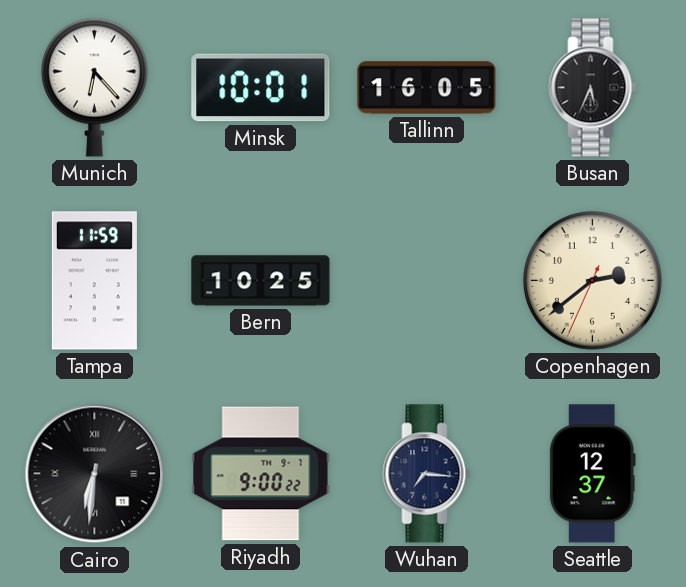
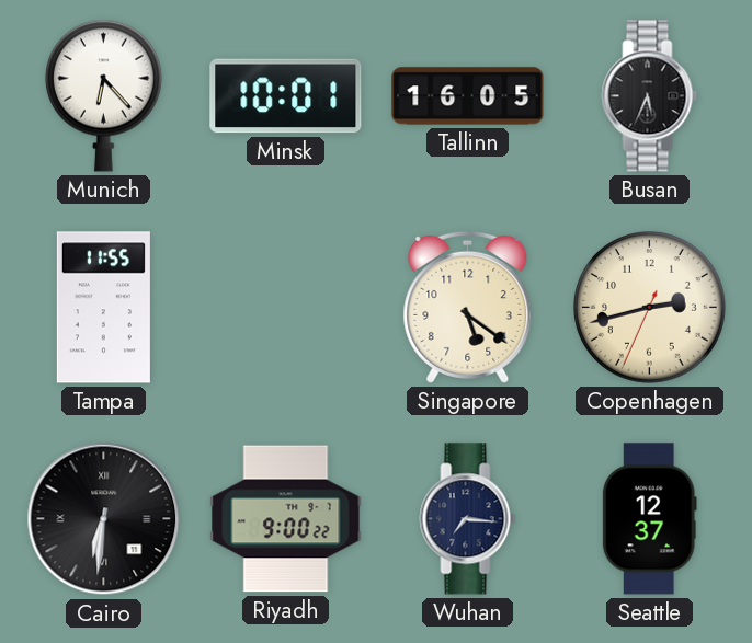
Tampa: 11:59 -> 11:55
Bern: 10:25 -> none
Singapore: none -> 5:21
Copenhagen: 2:38 -> 2:42
